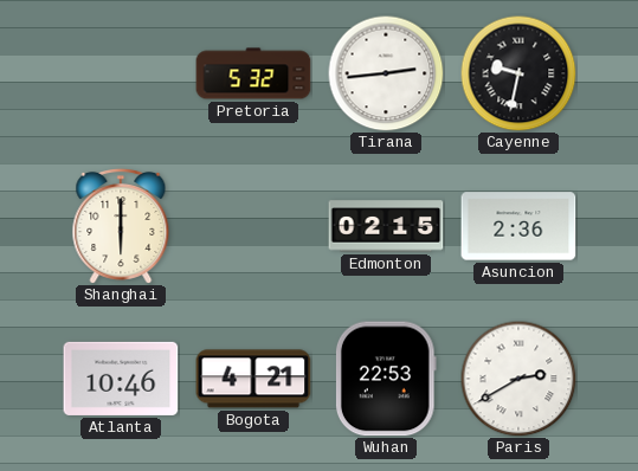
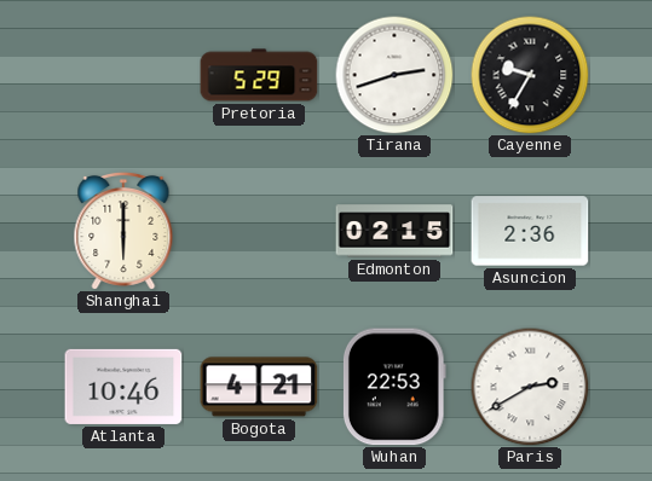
Pretoria: 5:32 -> 5:29
Tirana: 2:44 -> 2:42
Cayenne: 9:32 -> 9:35
